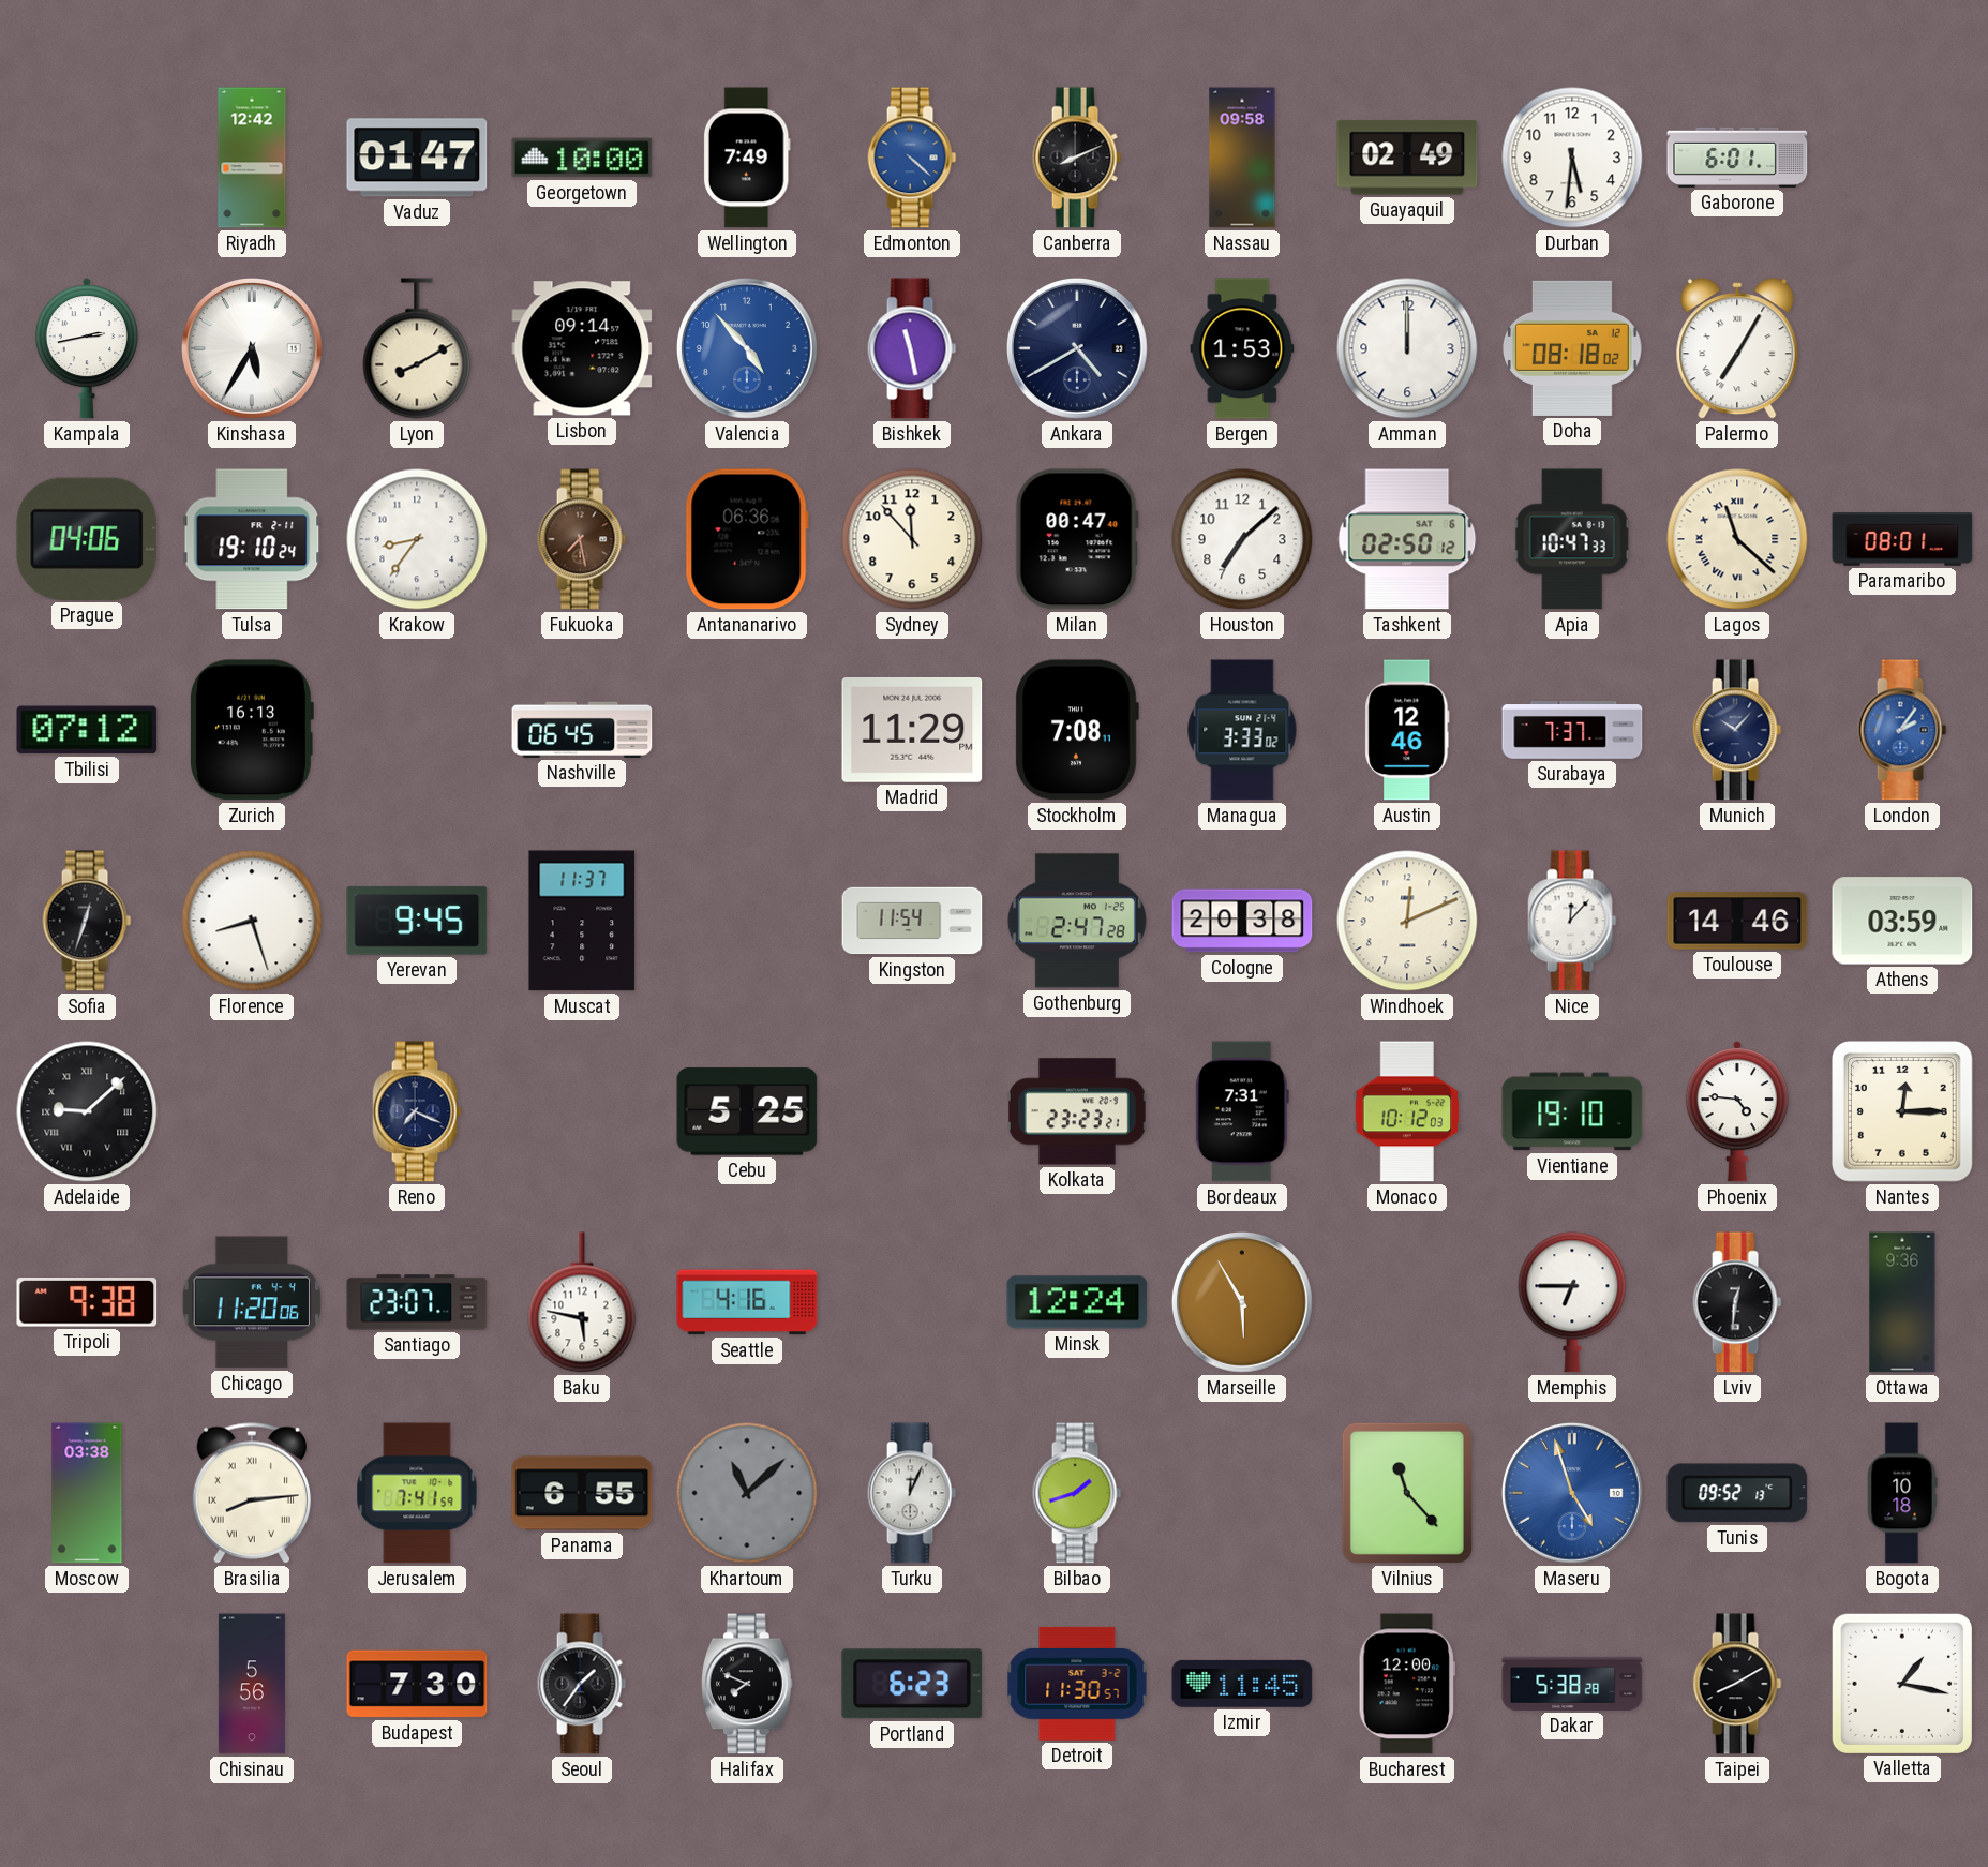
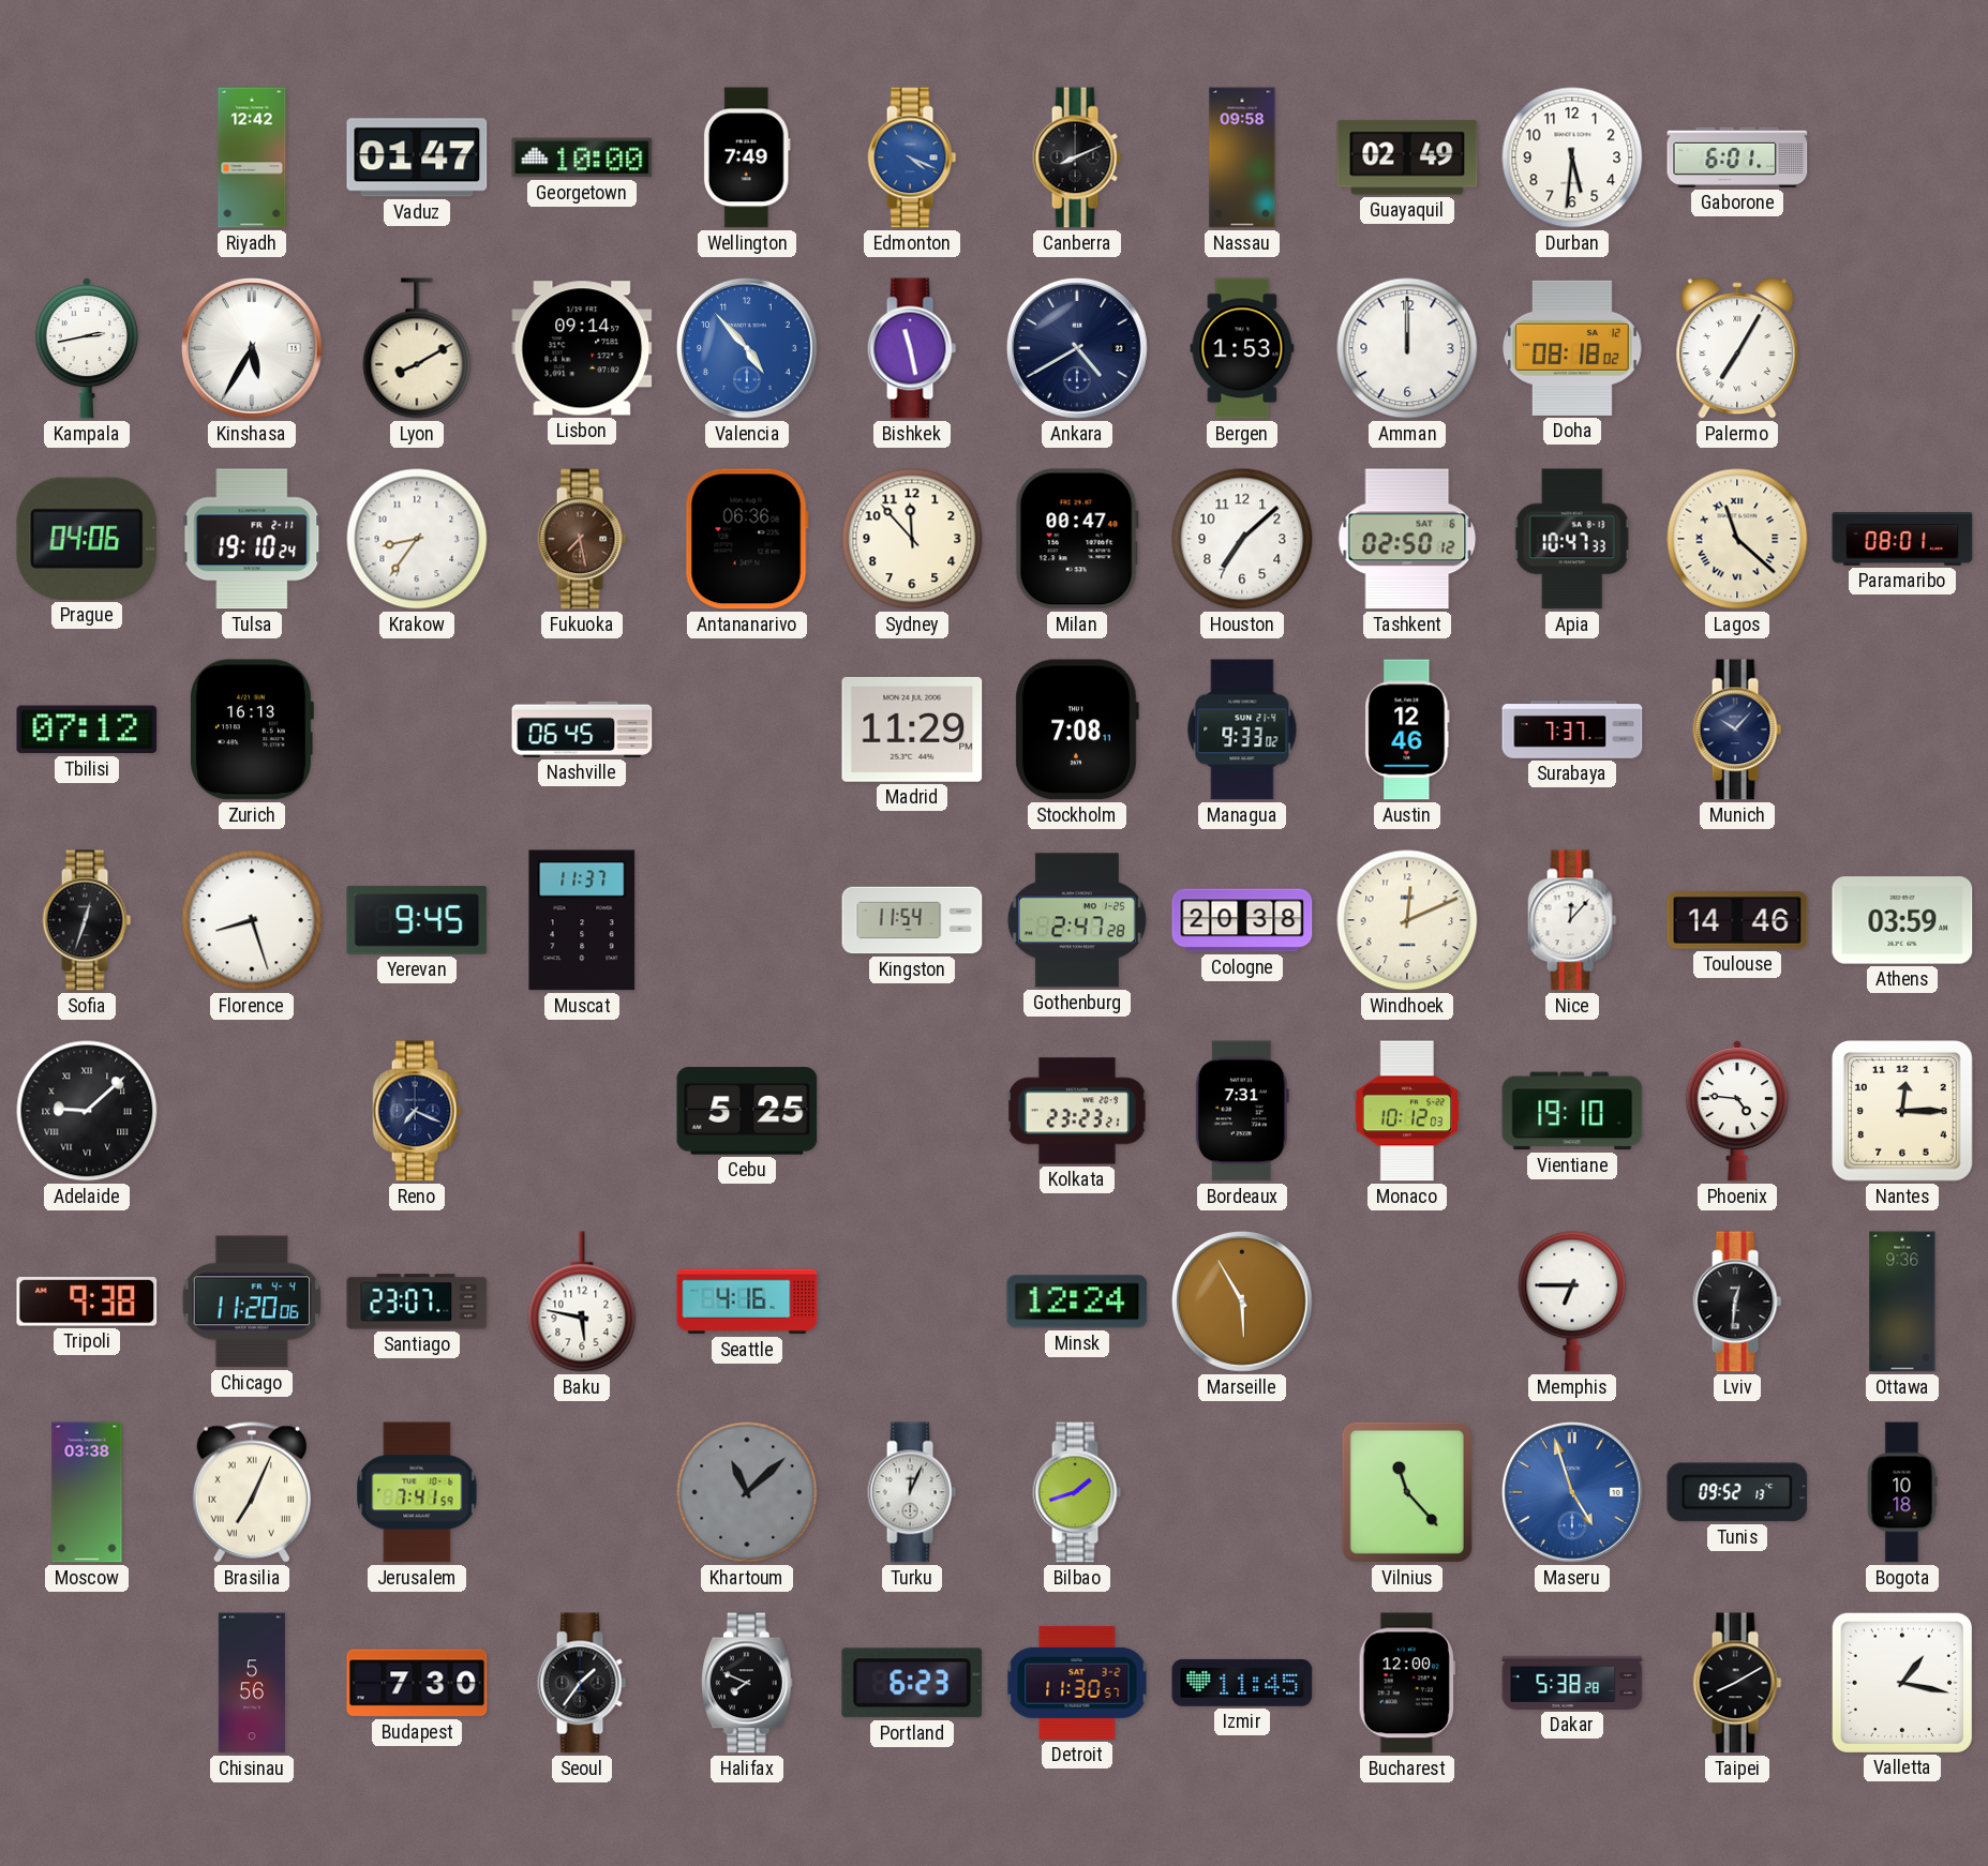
Edmonton: 4:22 -> 4:19
Managua: 3:33 -> 9:33
London: 2:06 -> none
Brasilia: 8:14 -> 7:04
Panama: 6:55 -> none
